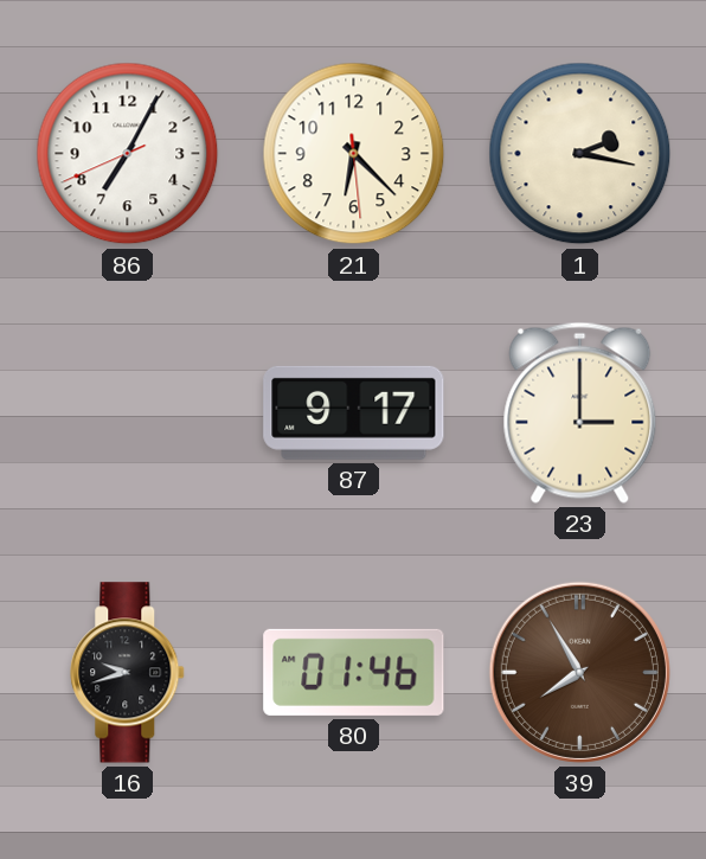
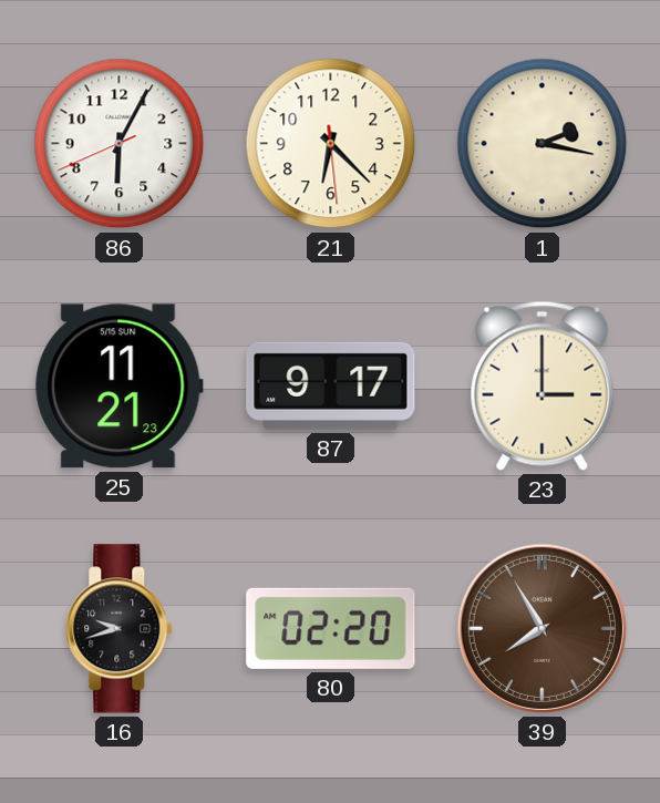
86: 7:04 -> 6:04
25: none -> 11:21
80: 01:46 -> 02:20
